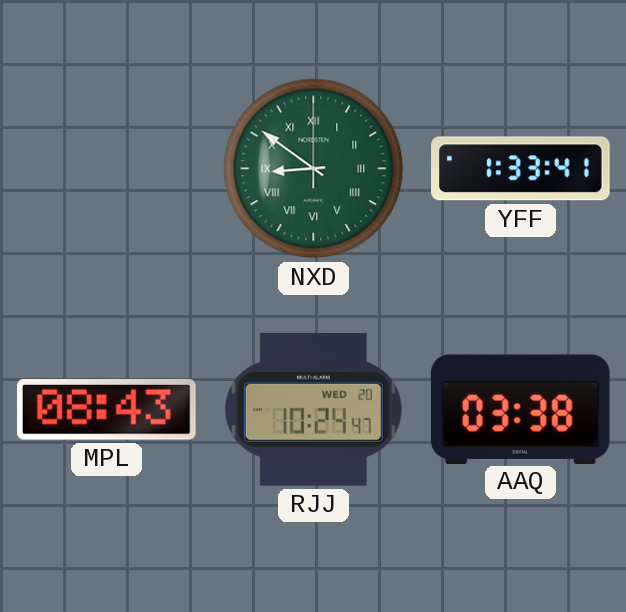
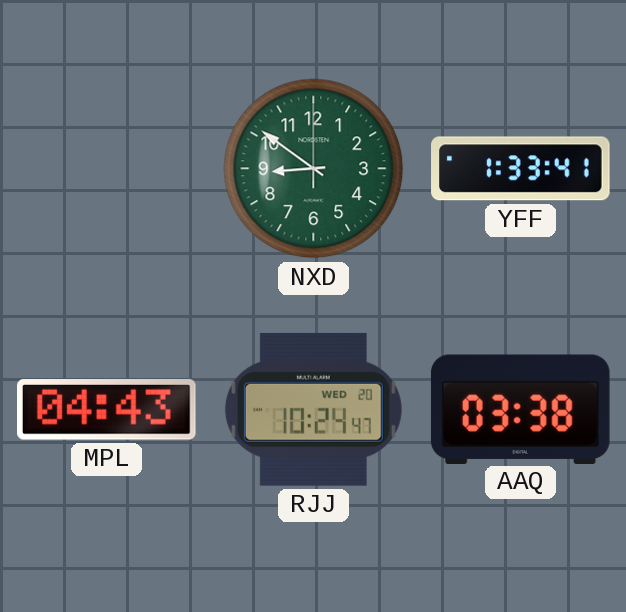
NXD numerals: Roman -> Arabic
MPL: 08:43 -> 04:43
